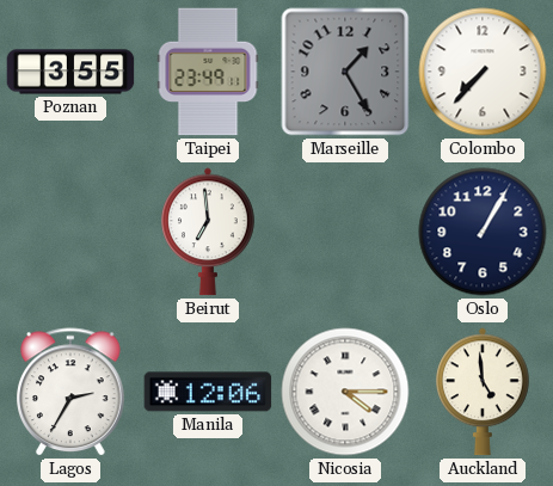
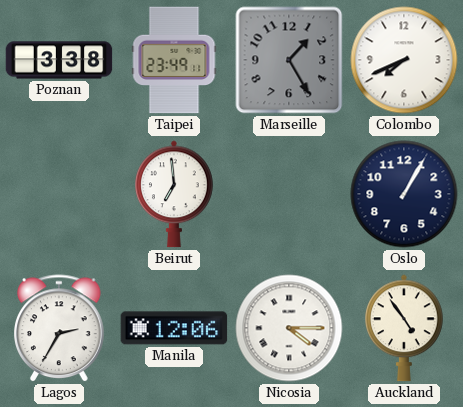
Poznan: 3:55 -> 3:38
Colombo: 7:37 -> 7:41
Auckland: 4:59 -> 4:54
